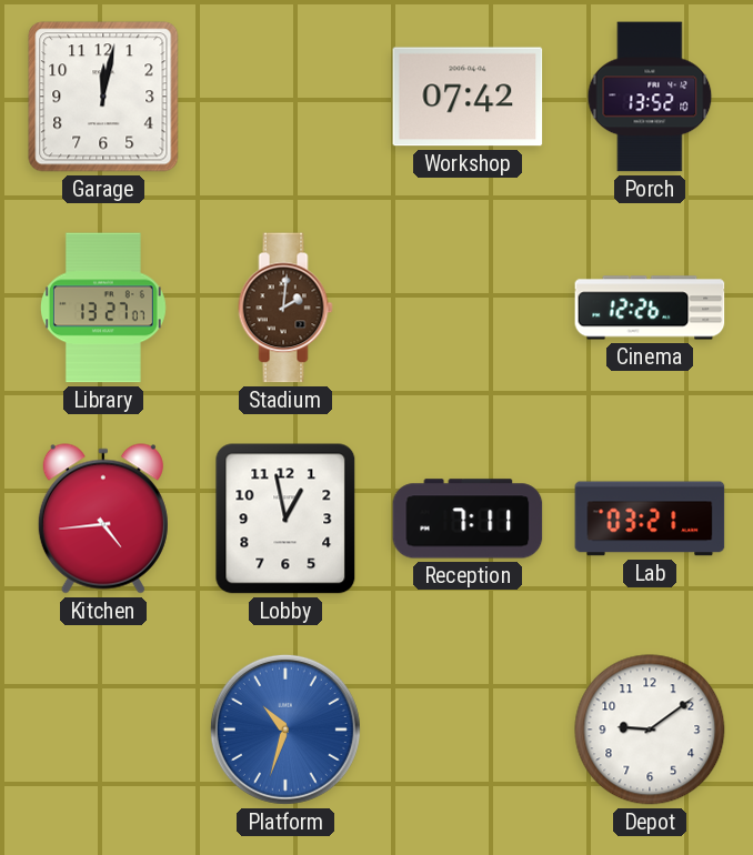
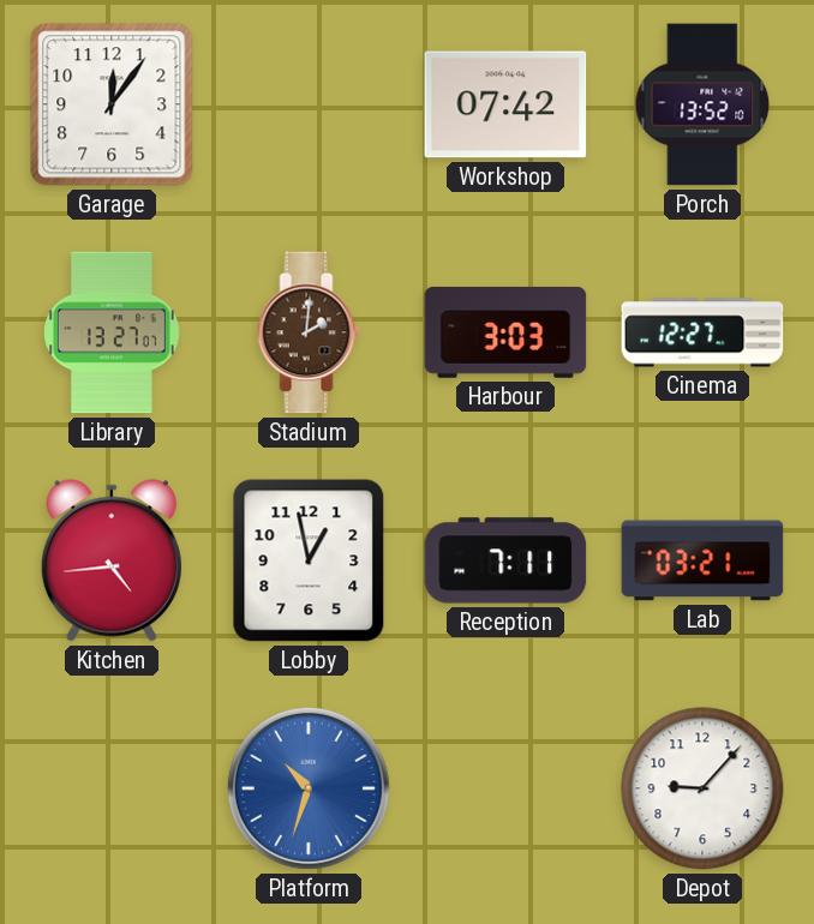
Garage: 12:02 -> 12:06
Harbour: none -> 3:03
Cinema: 12:26 -> 12:27
Depot: 9:09 -> 9:07
